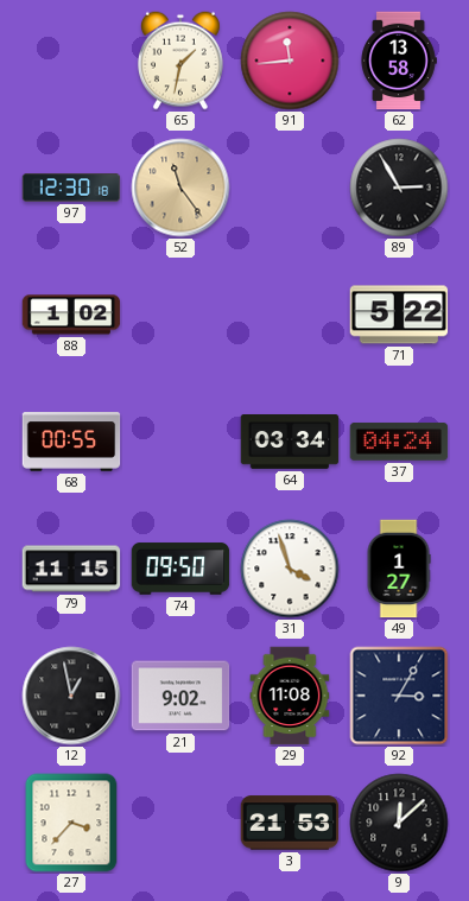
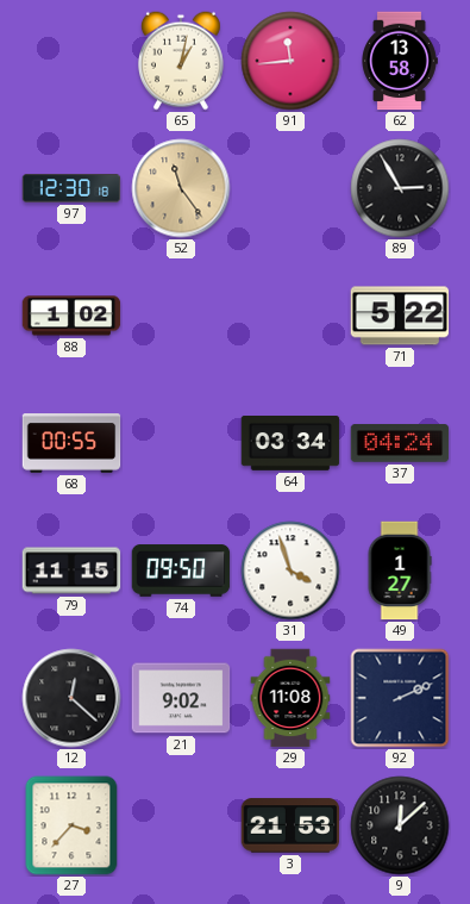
65: 1:32 -> 1:02
12: 12:58 -> 12:22
92: 3:05 -> 2:11
